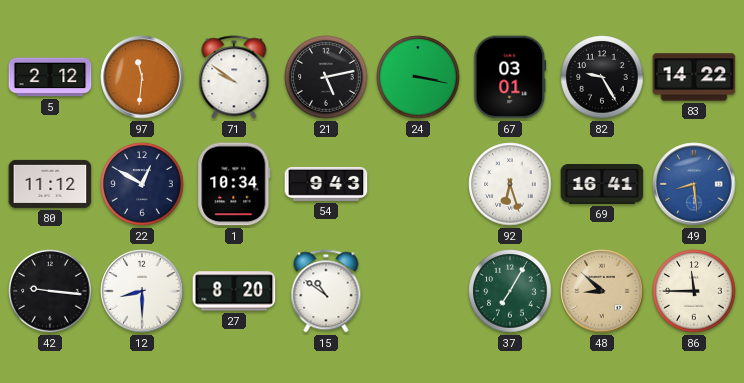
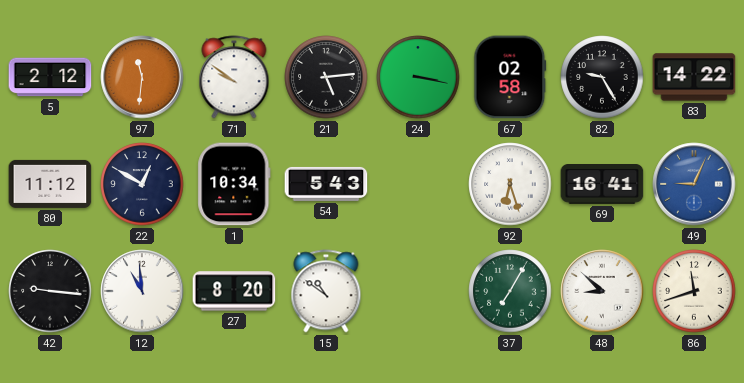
21: 5:13 -> 5:14
67: 03:01 -> 02:58
54: 9:43 -> 5:43
49: 8:29 -> 9:04
12: 8:30 -> 10:59
48 dial: champagne -> white
86: 11:45 -> 11:42
